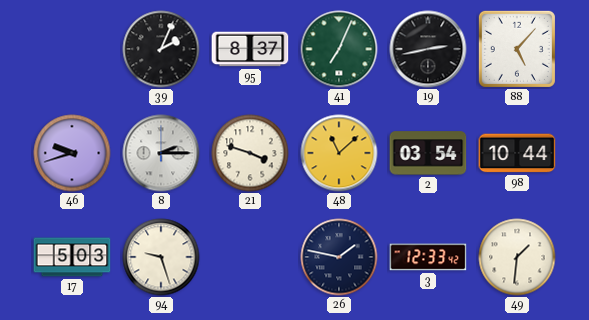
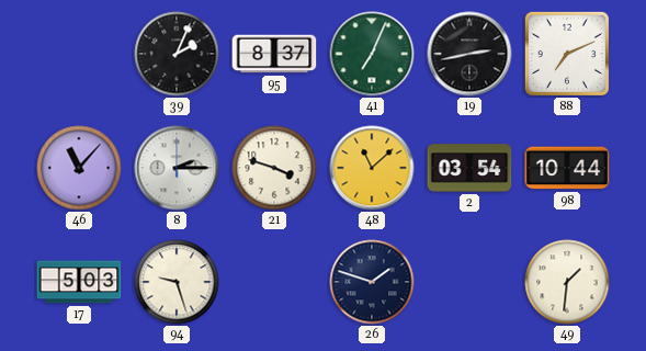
88: 5:07 -> 7:11
46: 9:42 -> 11:07
26: 1:47 -> 1:48
3: 12:33 -> none
